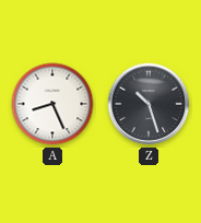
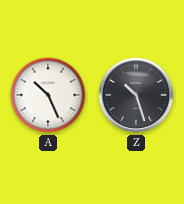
A: 8:26 -> 10:26
